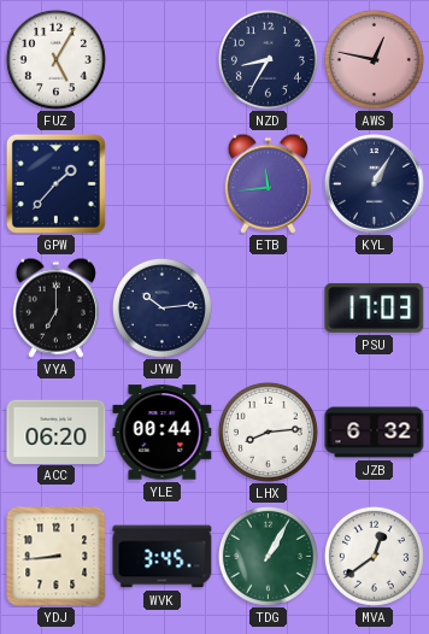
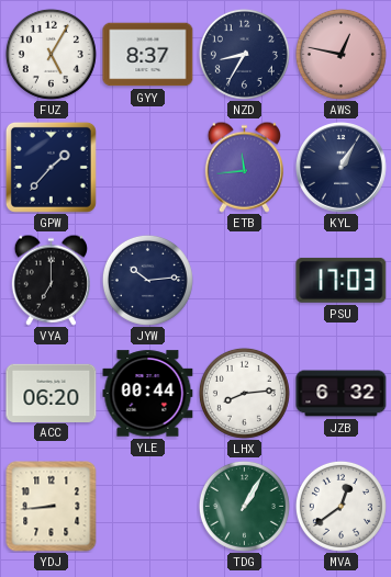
GYY: none -> 8:37
WVK: 3:45 -> none
